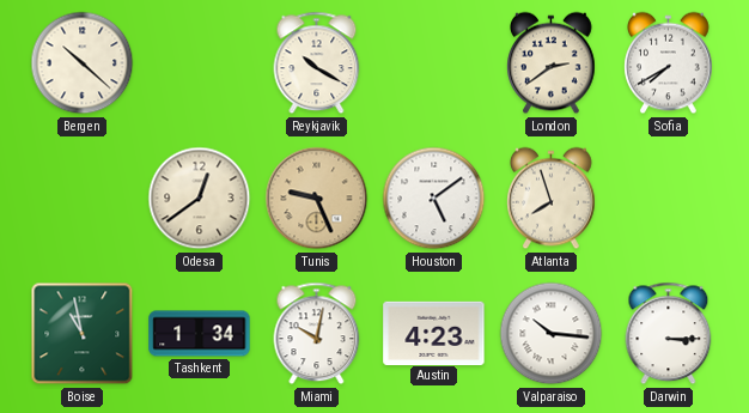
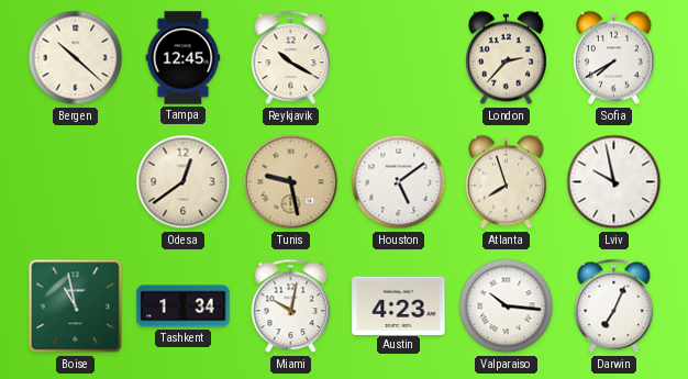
Tampa: none -> 12:45
London: 2:39 -> 2:37
Tunis: 9:26 -> 9:28
Lviv: none -> 9:58
Darwin: 3:15 -> 7:04
